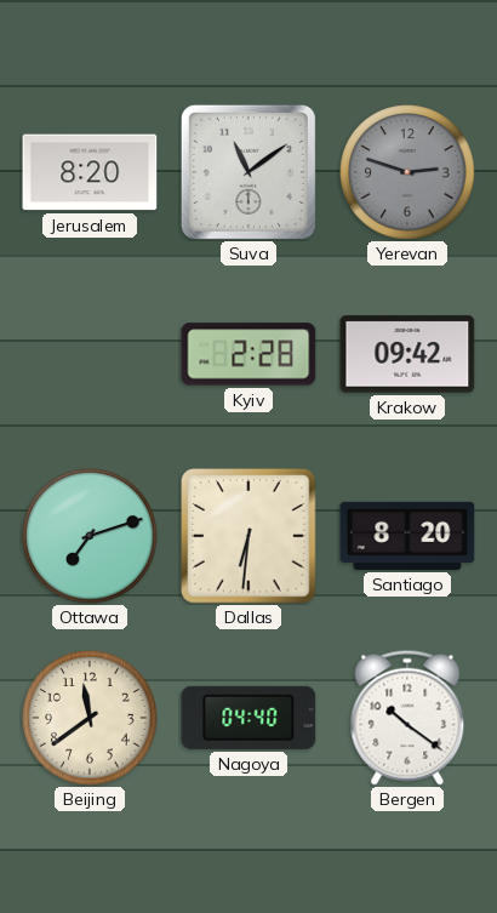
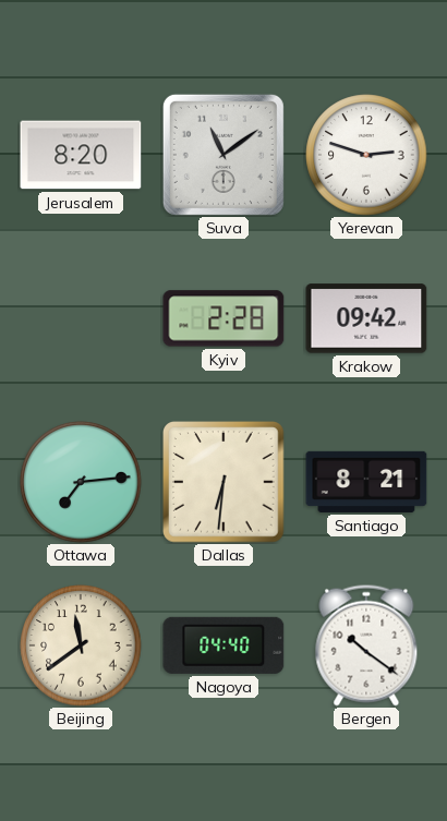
Yerevan dial: grey -> white
Ottawa: 7:12 -> 7:14
Santiago: 8:20 -> 8:21
